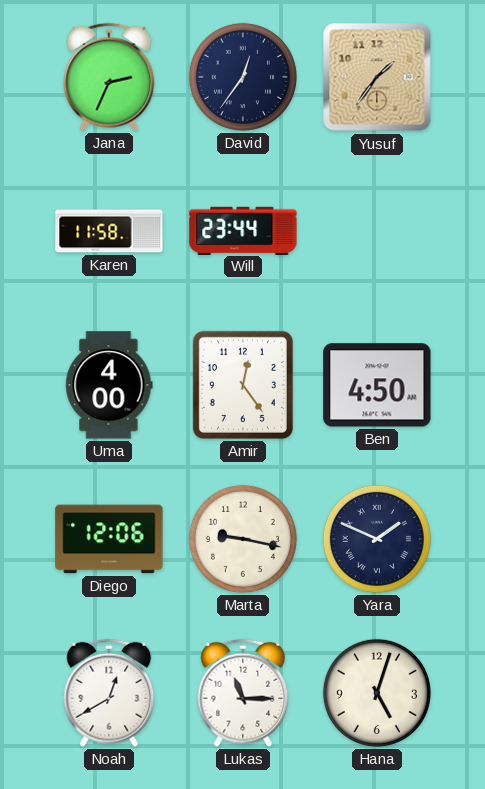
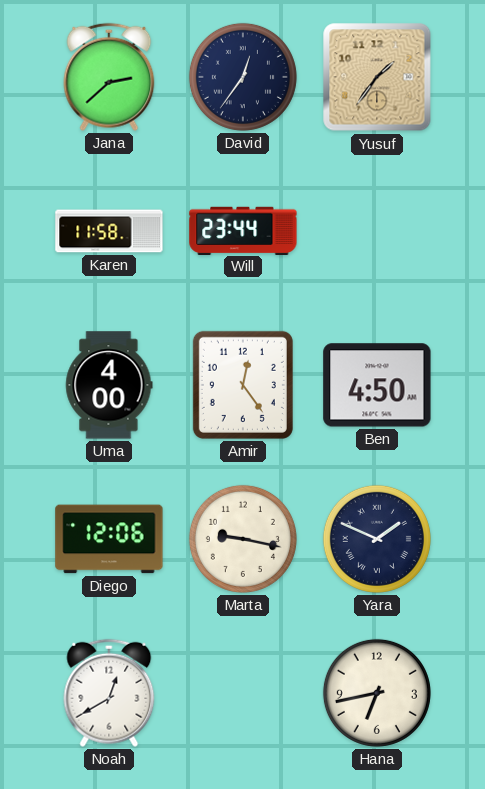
Jana: 2:34 -> 2:38
Lukas: 11:15 -> none
Hana: 5:03 -> 6:43
